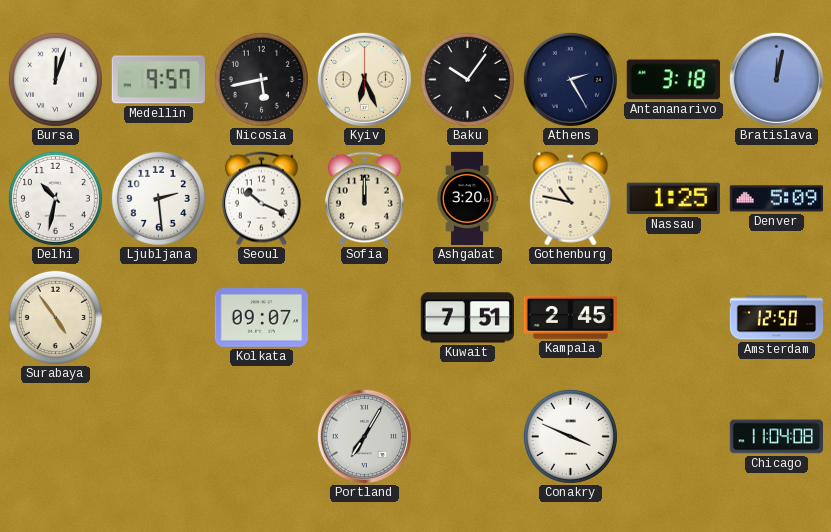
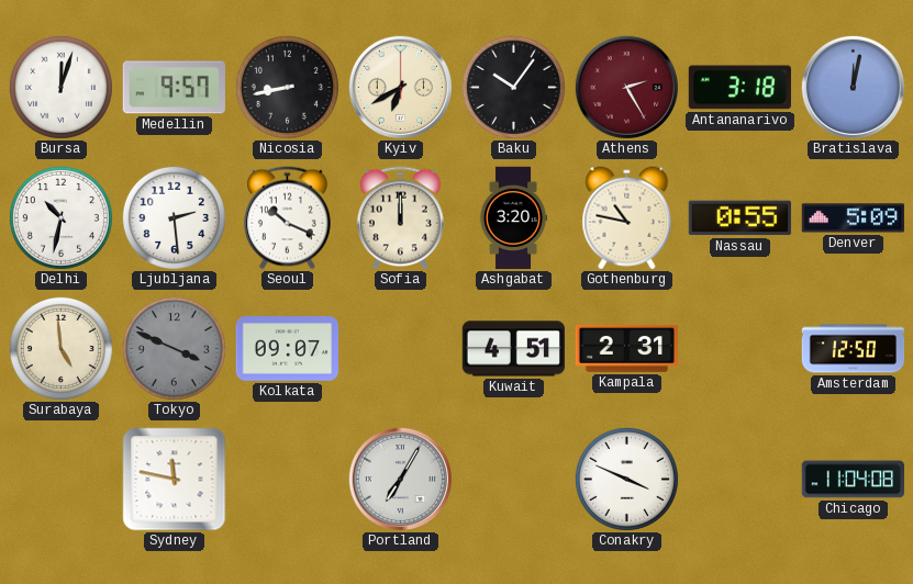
Nicosia: 5:43 -> 8:43
Kyiv: 6:26 -> 6:40
Athens dial: navy -> burgundy
Nassau: 1:25 -> 0:55
Surabaya: 4:54 -> 4:59
Tokyo: none -> 3:49
Kuwait: 7:51 -> 4:51
Kampala: 2:45 -> 2:31
Sydney: none -> 11:47
